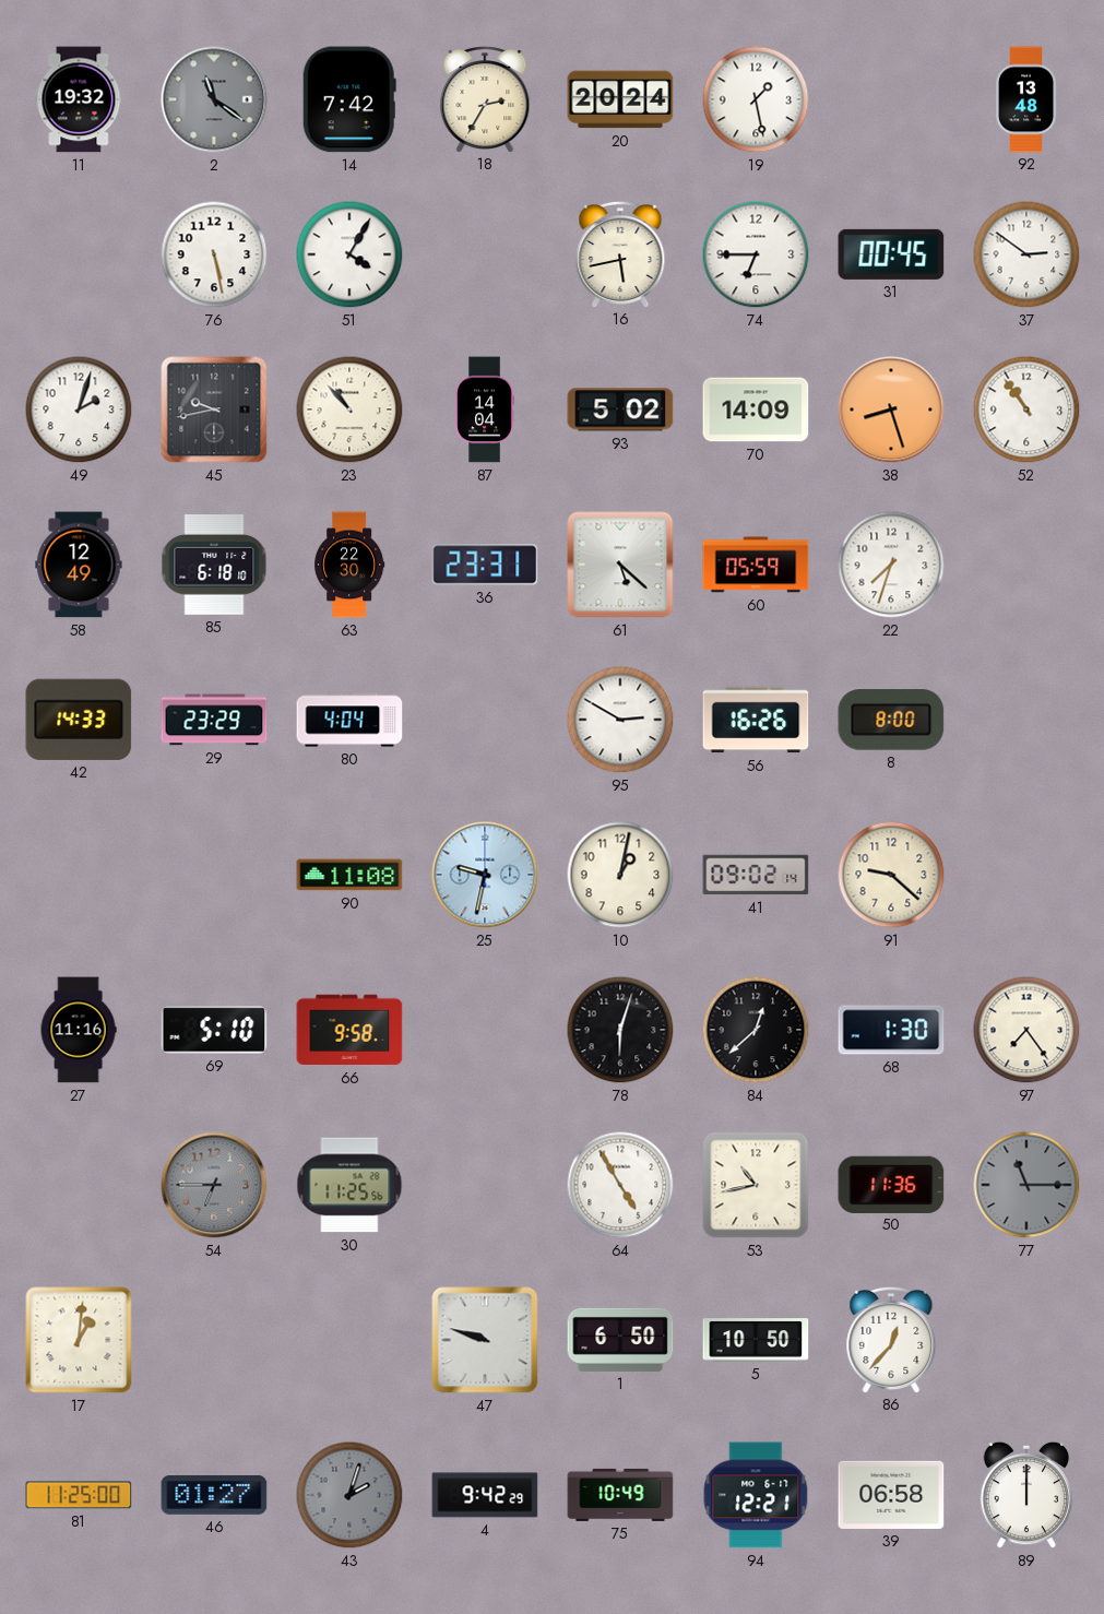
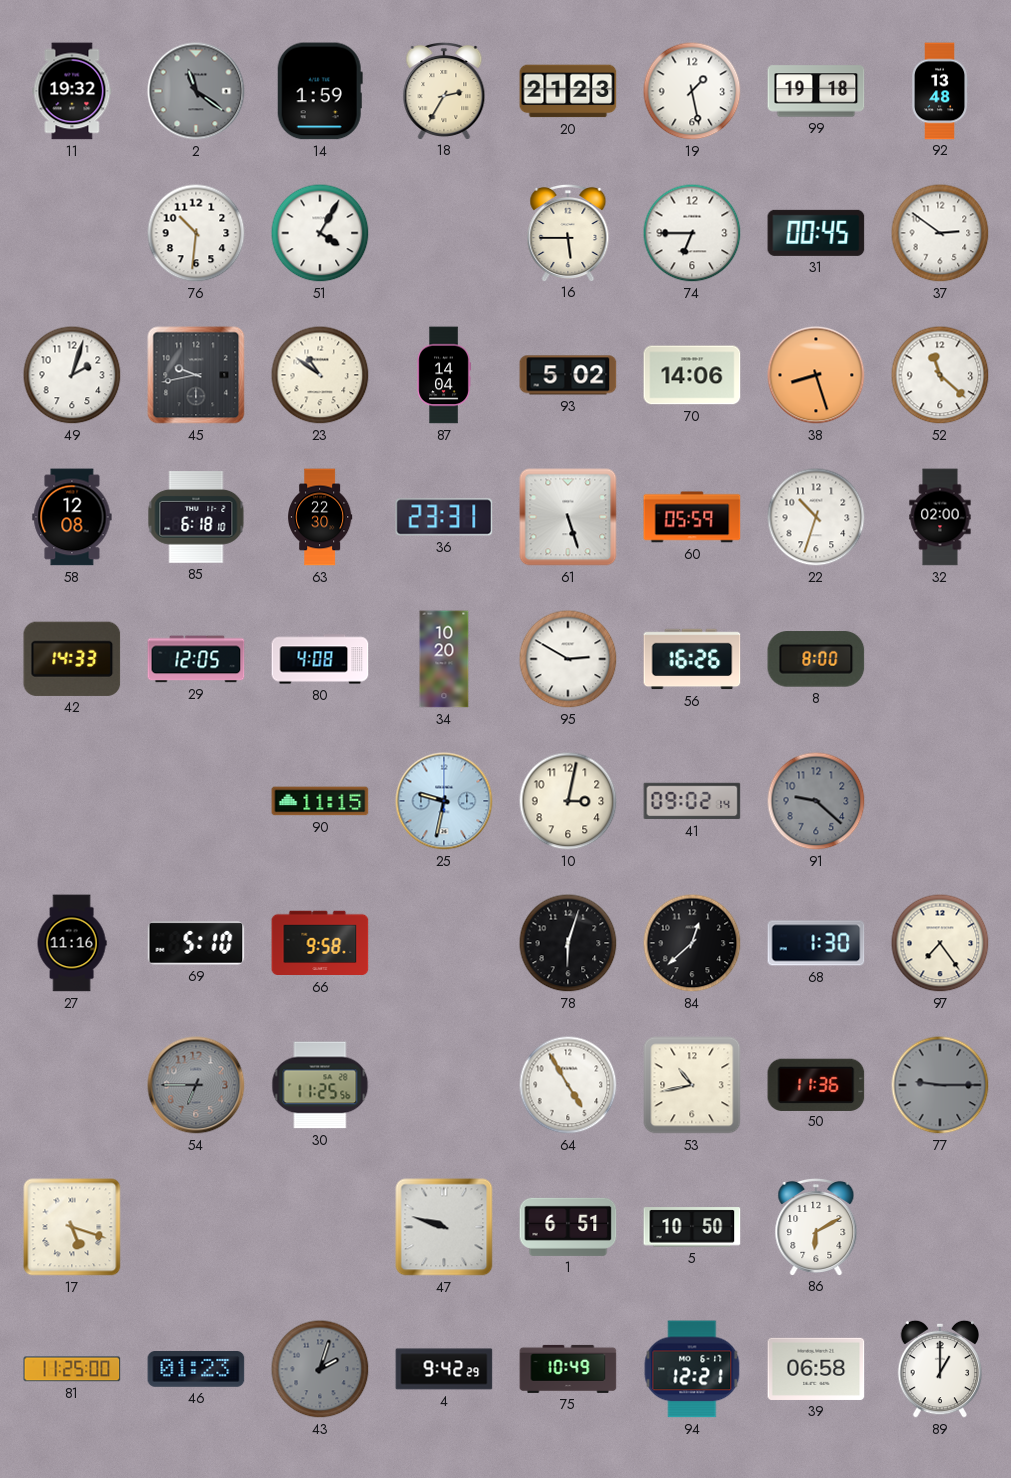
14: 7:42 -> 1:59
20: 20:24 -> 21:23
99: none -> 19:18
76: 5:28 -> 10:31
16: 5:43 -> 5:45
23: 10:53 -> 10:51
70: 14:09 -> 14:06
52: 10:54 -> 11:22
58: 12:49 -> 12:08
61: 5:22 -> 5:27
22: 7:33 -> 10:33
32: none -> 02:00
29: 23:29 -> 12:05
80: 4:04 -> 4:08
34: none -> 10:20
90: 11:08 -> 11:15
10: 1:02 -> 3:02
91 dial: cream -> grey
77: 11:15 -> 9:15
17: 1:01 -> 5:18
1: 6:50 -> 6:51
86: 12:37 -> 6:10
46: 01:27 -> 01:23
89: 12:00 -> 1:00
